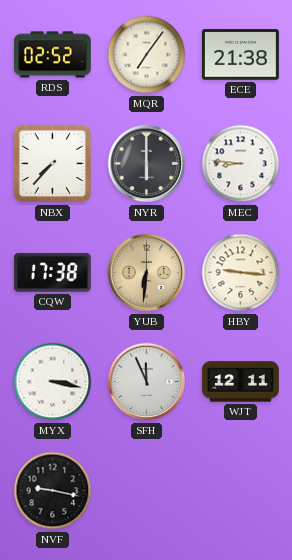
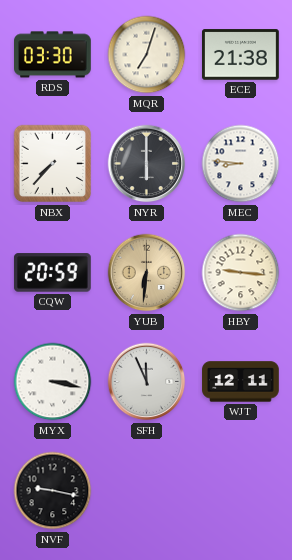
RDS: 02:52 -> 03:30
MQR: 7:06 -> 7:03
CQW: 17:38 -> 20:59
